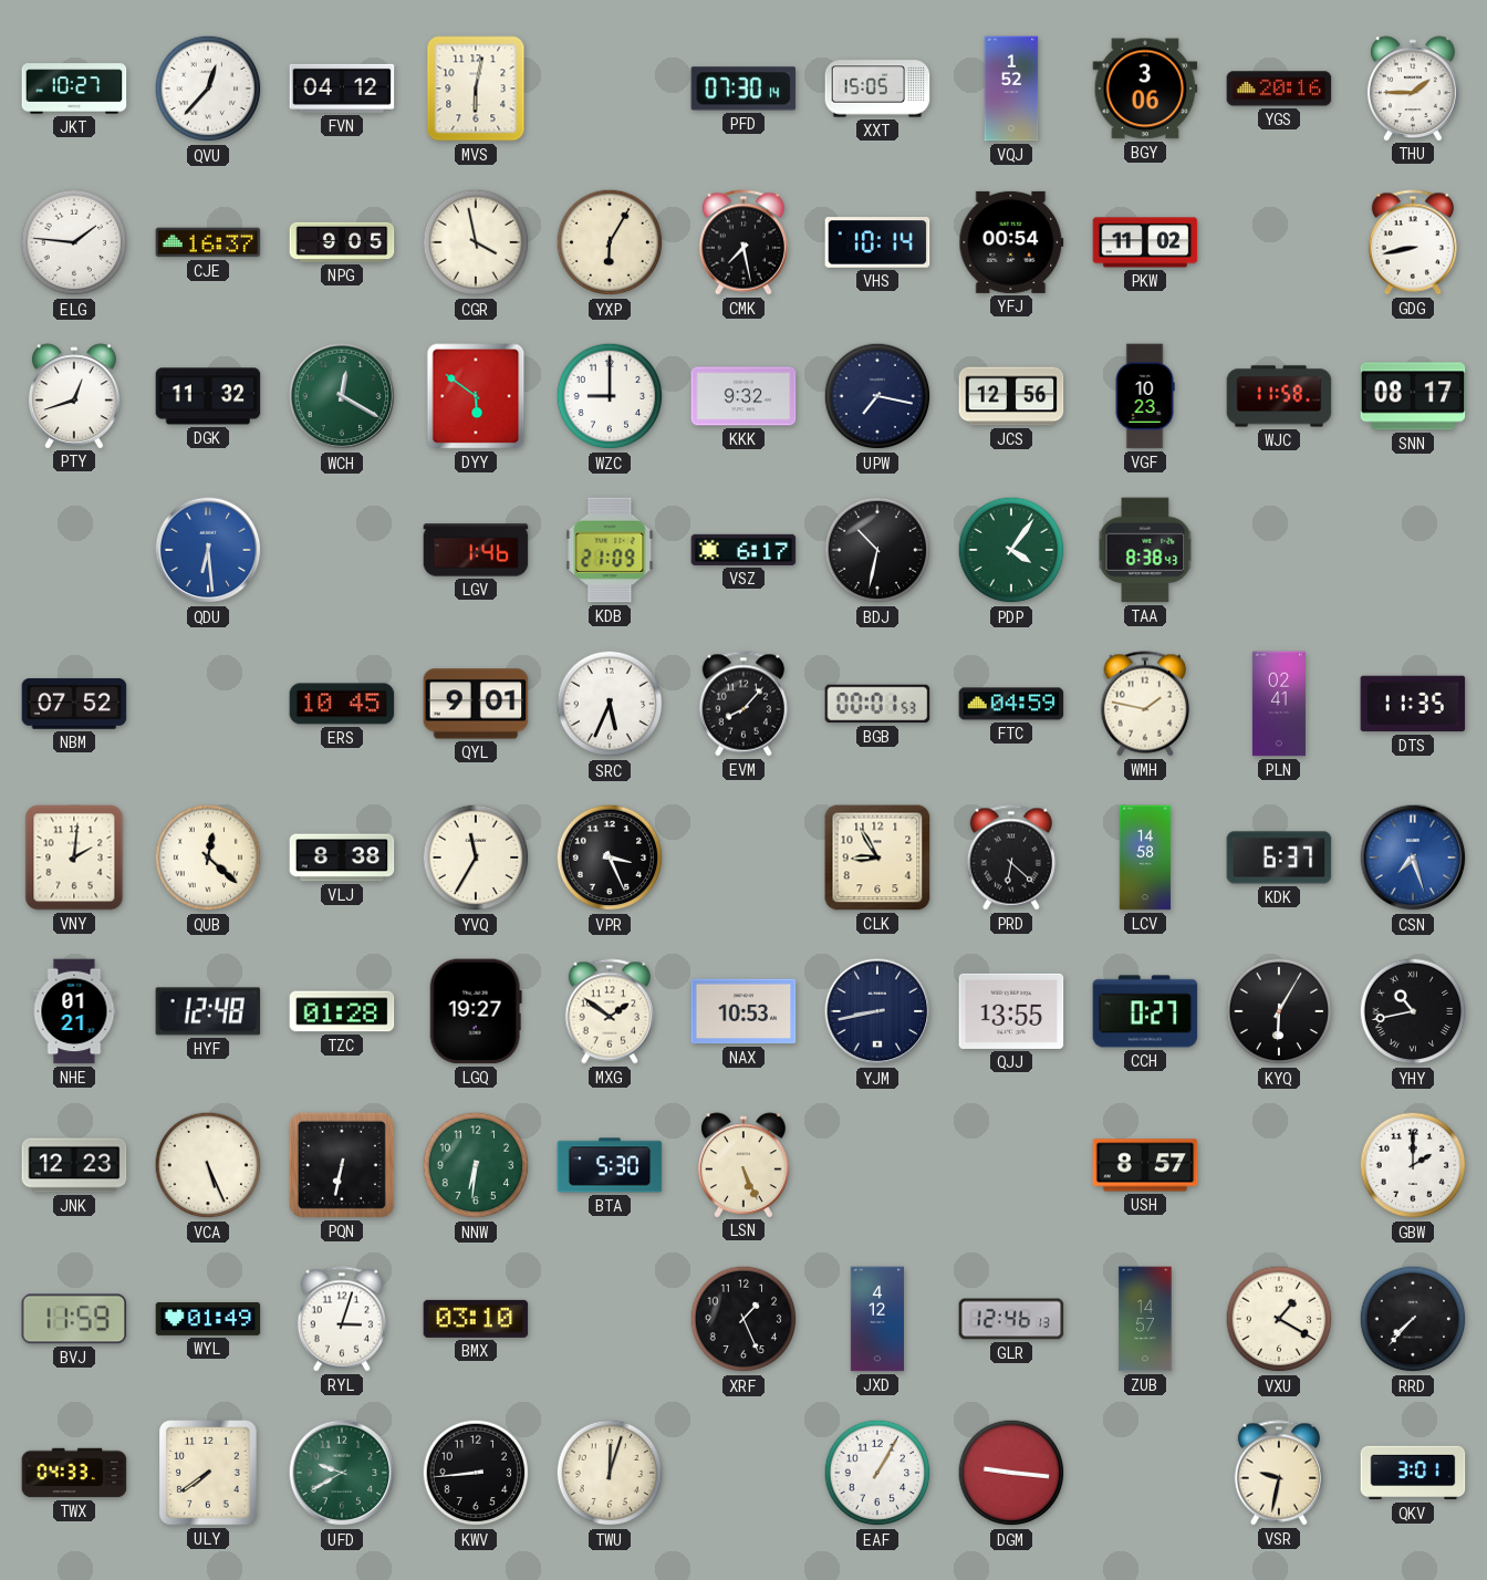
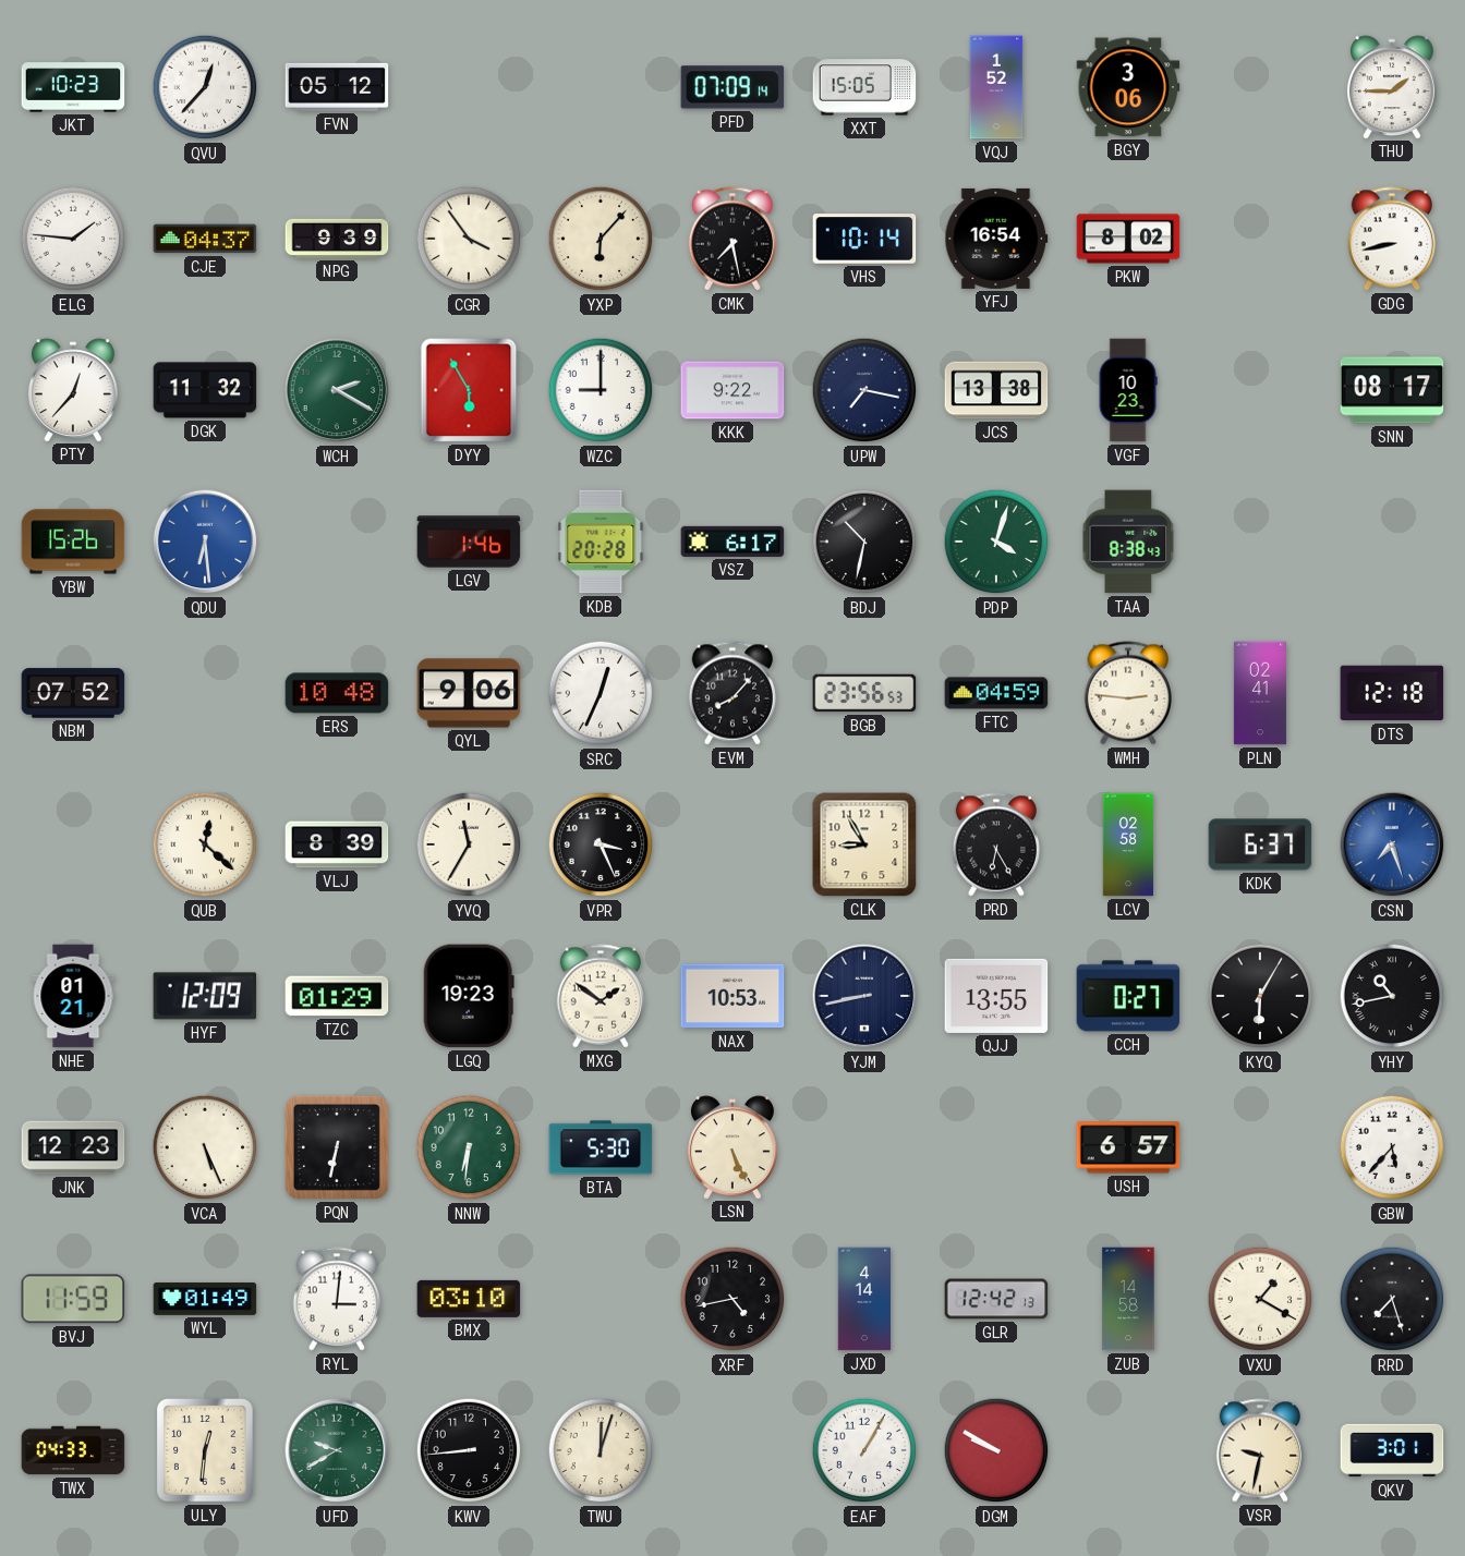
JKT: 10:27 -> 10:23
FVN: 04:12 -> 05:12
MVS: 6:02 -> none
PFD: 07:30 -> 07:09
YGS: 20:16 -> none
CJE: 16:37 -> 04:37
NPG: 9:05 -> 9:39
CGR: 3:58 -> 3:54
YXP: 6:05 -> 6:07
YFJ: 00:54 -> 16:54
PKW: 11:02 -> 8:02
PTY: 12:42 -> 12:37
WCH: 12:20 -> 2:20
DYY: 5:51 -> 5:55
KKK: 9:32 -> 9:22
JCS: 12:56 -> 13:38
WJC: 11:58 -> none
YBW: none -> 15:26
KDB: 21:09 -> 20:28
PDP: 4:06 -> 4:03
ERS: 10:45 -> 10:48
QYL: 9:01 -> 9:06
SRC: 5:34 -> 12:34
BGB: 00:01 -> 23:56
WMH: 1:47 -> 2:46
DTS: 11:35 -> 12:18
VNY: 2:01 -> none
VLJ: 8:38 -> 8:39
PRD: 6:22 -> 6:25
LCV: 14:58 -> 02:58
HYF: 12:48 -> 12:09
TZC: 01:28 -> 01:29
LGQ: 19:27 -> 19:23
USH: 8:57 -> 6:57
GBW: 2:00 -> 5:37
RYL: 3:03 -> 3:01
XRF: 1:26 -> 4:43
JXD: 4:12 -> 4:14
GLR: 12:46 -> 12:42
ZUB: 14:57 -> 14:58
RRD: 7:37 -> 7:27
ULY: 7:39 -> 12:31
DGM: 9:16 -> 9:50
